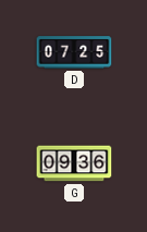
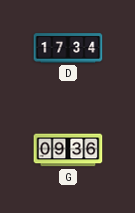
D: 07:25 -> 17:34
